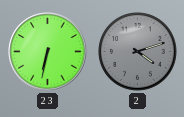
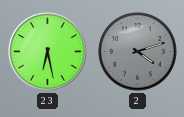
23: 6:32 -> 6:28
